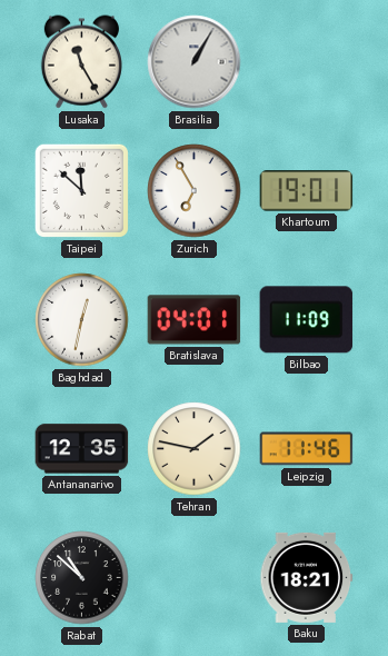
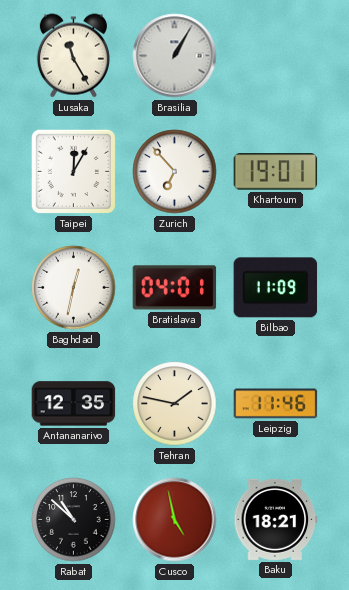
Taipei: 11:52 -> 12:05
Zurich: 6:55 -> 6:53
Cusco: none -> 4:58
